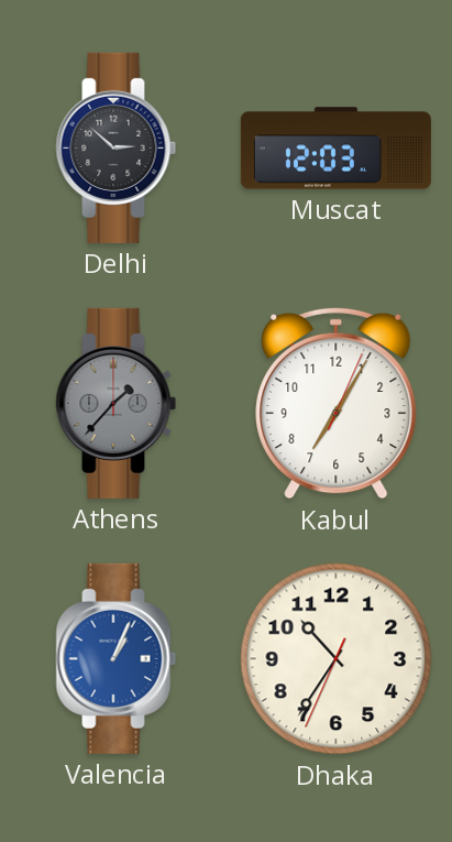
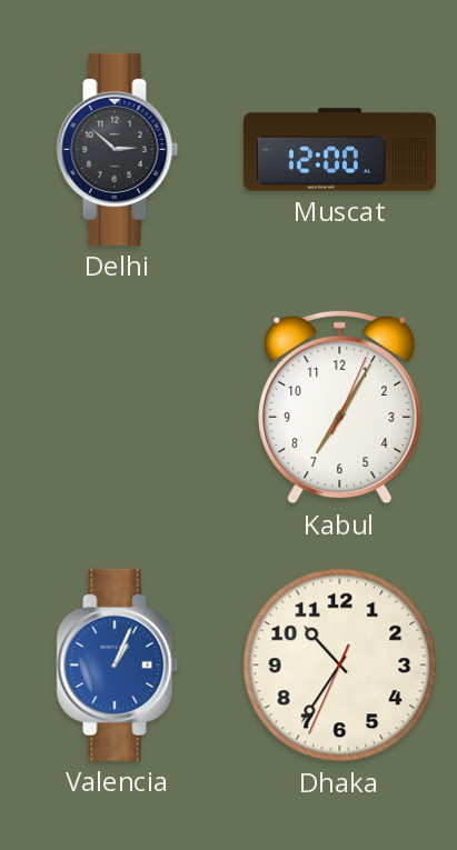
Muscat: 12:03 -> 12:00
Athens: 1:37 -> none
